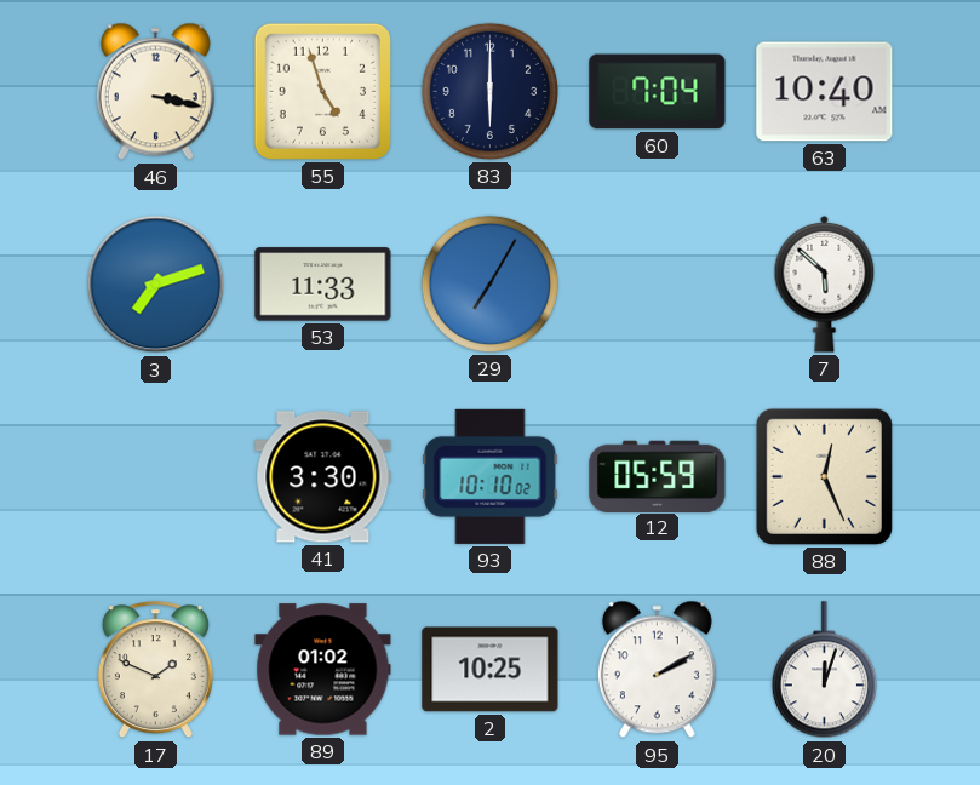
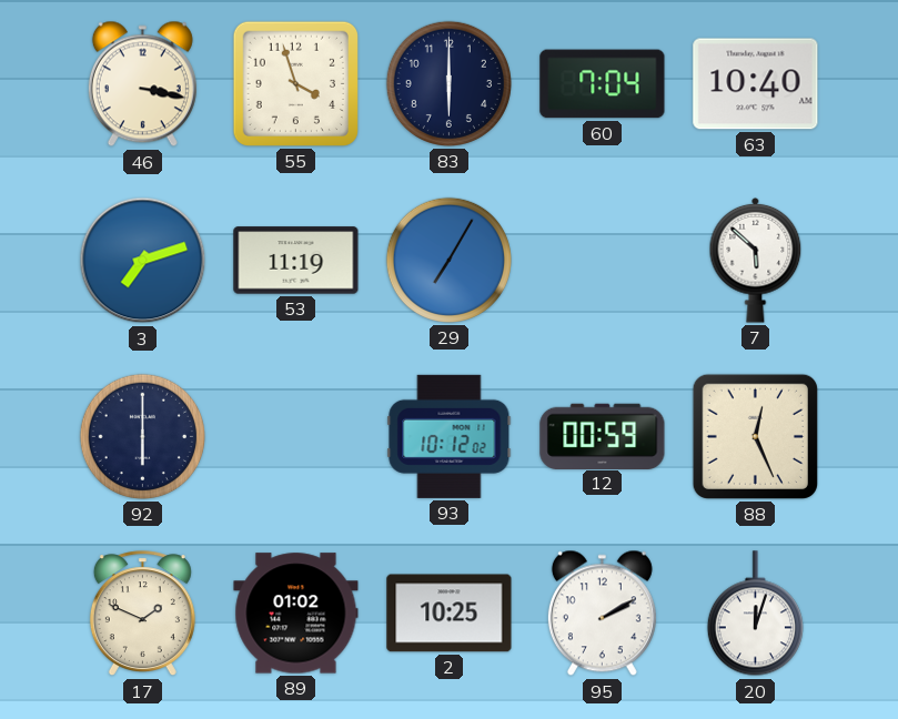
55: 4:57 -> 3:57
53: 11:33 -> 11:19
92: none -> 6:00
41: 3:30 -> none
93: 10:10 -> 10:12
12: 05:59 -> 00:59
